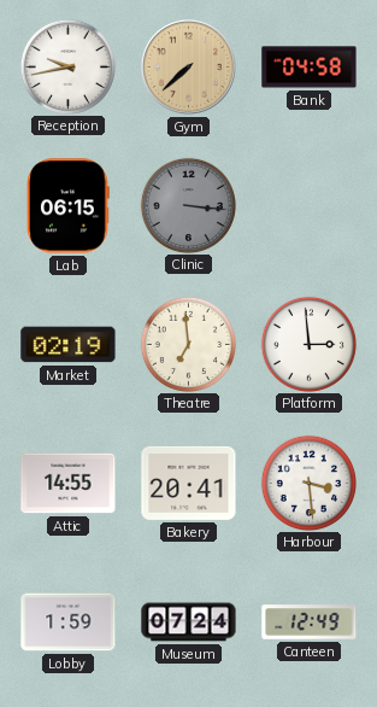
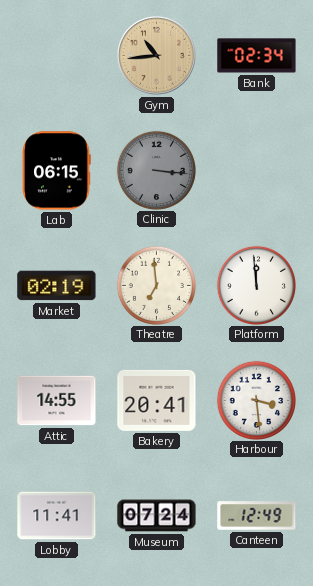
Reception: 9:43 -> none
Gym: 7:38 -> 10:44
Bank: 04:58 -> 02:34
Platform: 2:59 -> 11:59
Lobby: 1:59 -> 11:41
